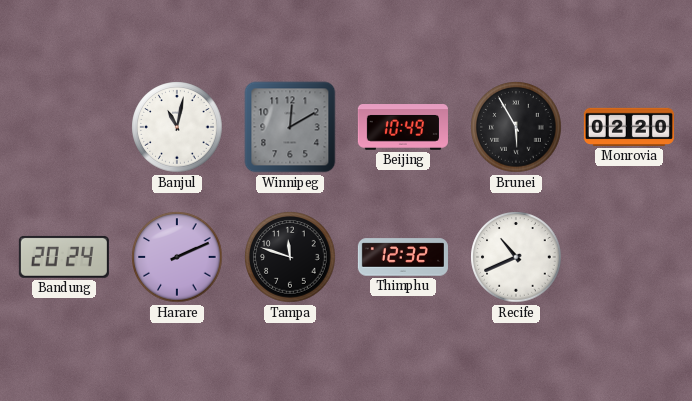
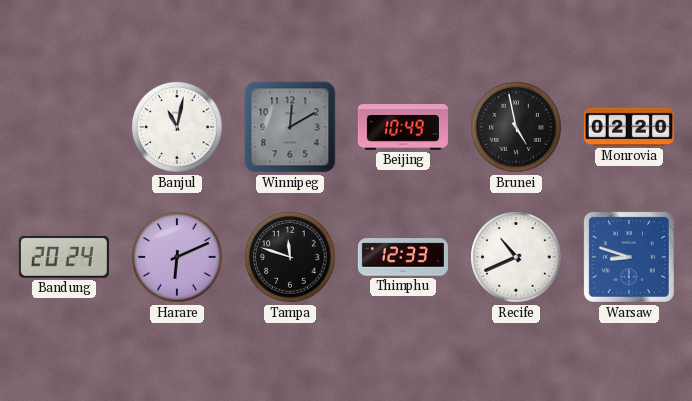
Brunei: 5:55 -> 4:58
Harare: 2:11 -> 6:11
Thimphu: 12:32 -> 12:33
Warsaw: none -> 8:48
